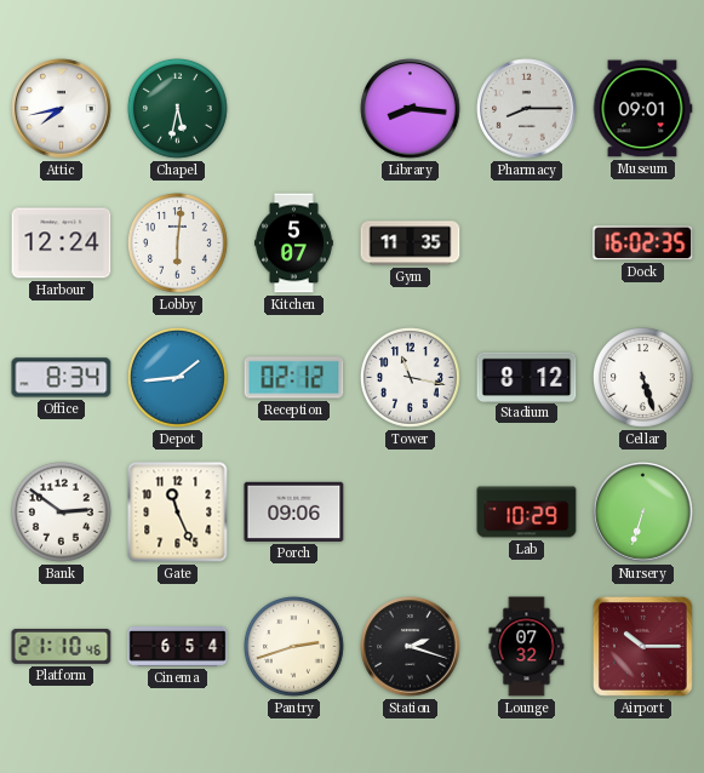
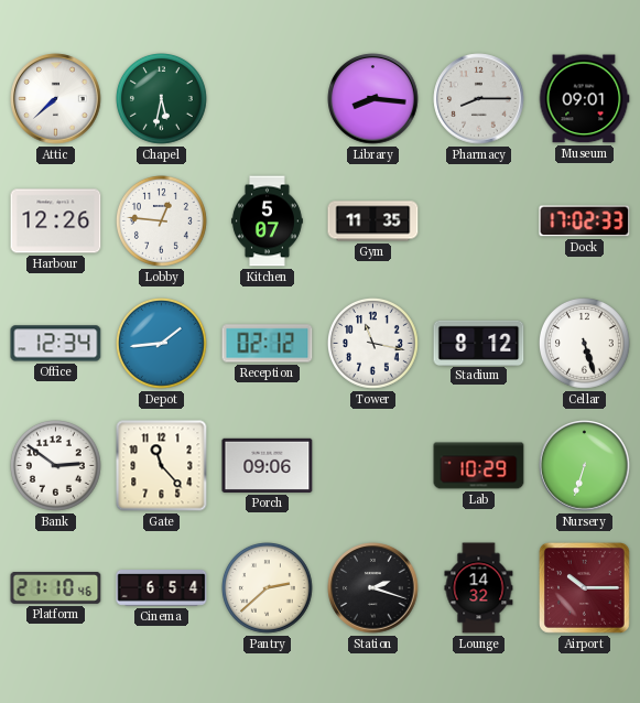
Attic: 7:43 -> 7:38
Harbour: 12:24 -> 12:26
Lobby: 6:01 -> 12:46
Dock: 16:02 -> 17:02
Office: 8:34 -> 12:34
Gate: 11:26 -> 11:23
Pantry: 2:42 -> 2:38
Lounge: 07:32 -> 14:32
